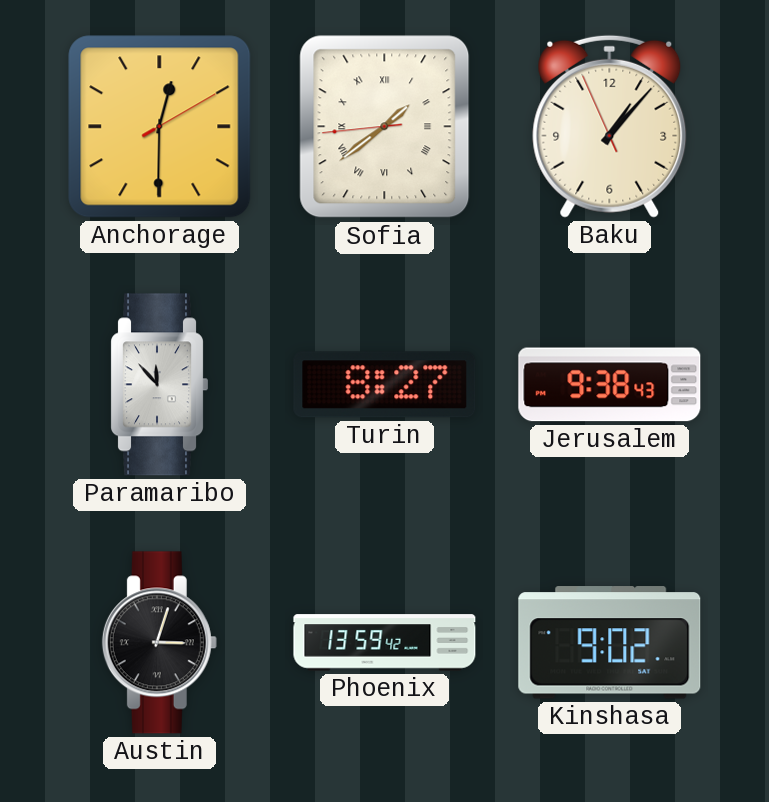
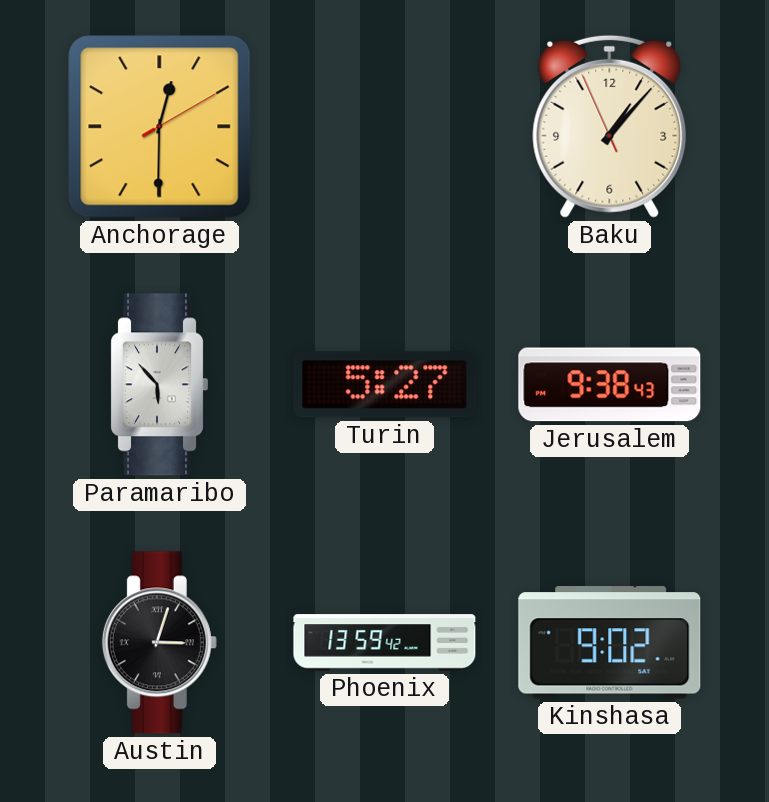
Sofia: 1:38 -> none
Paramaribo: 11:53 -> 5:53
Turin: 8:27 -> 5:27
